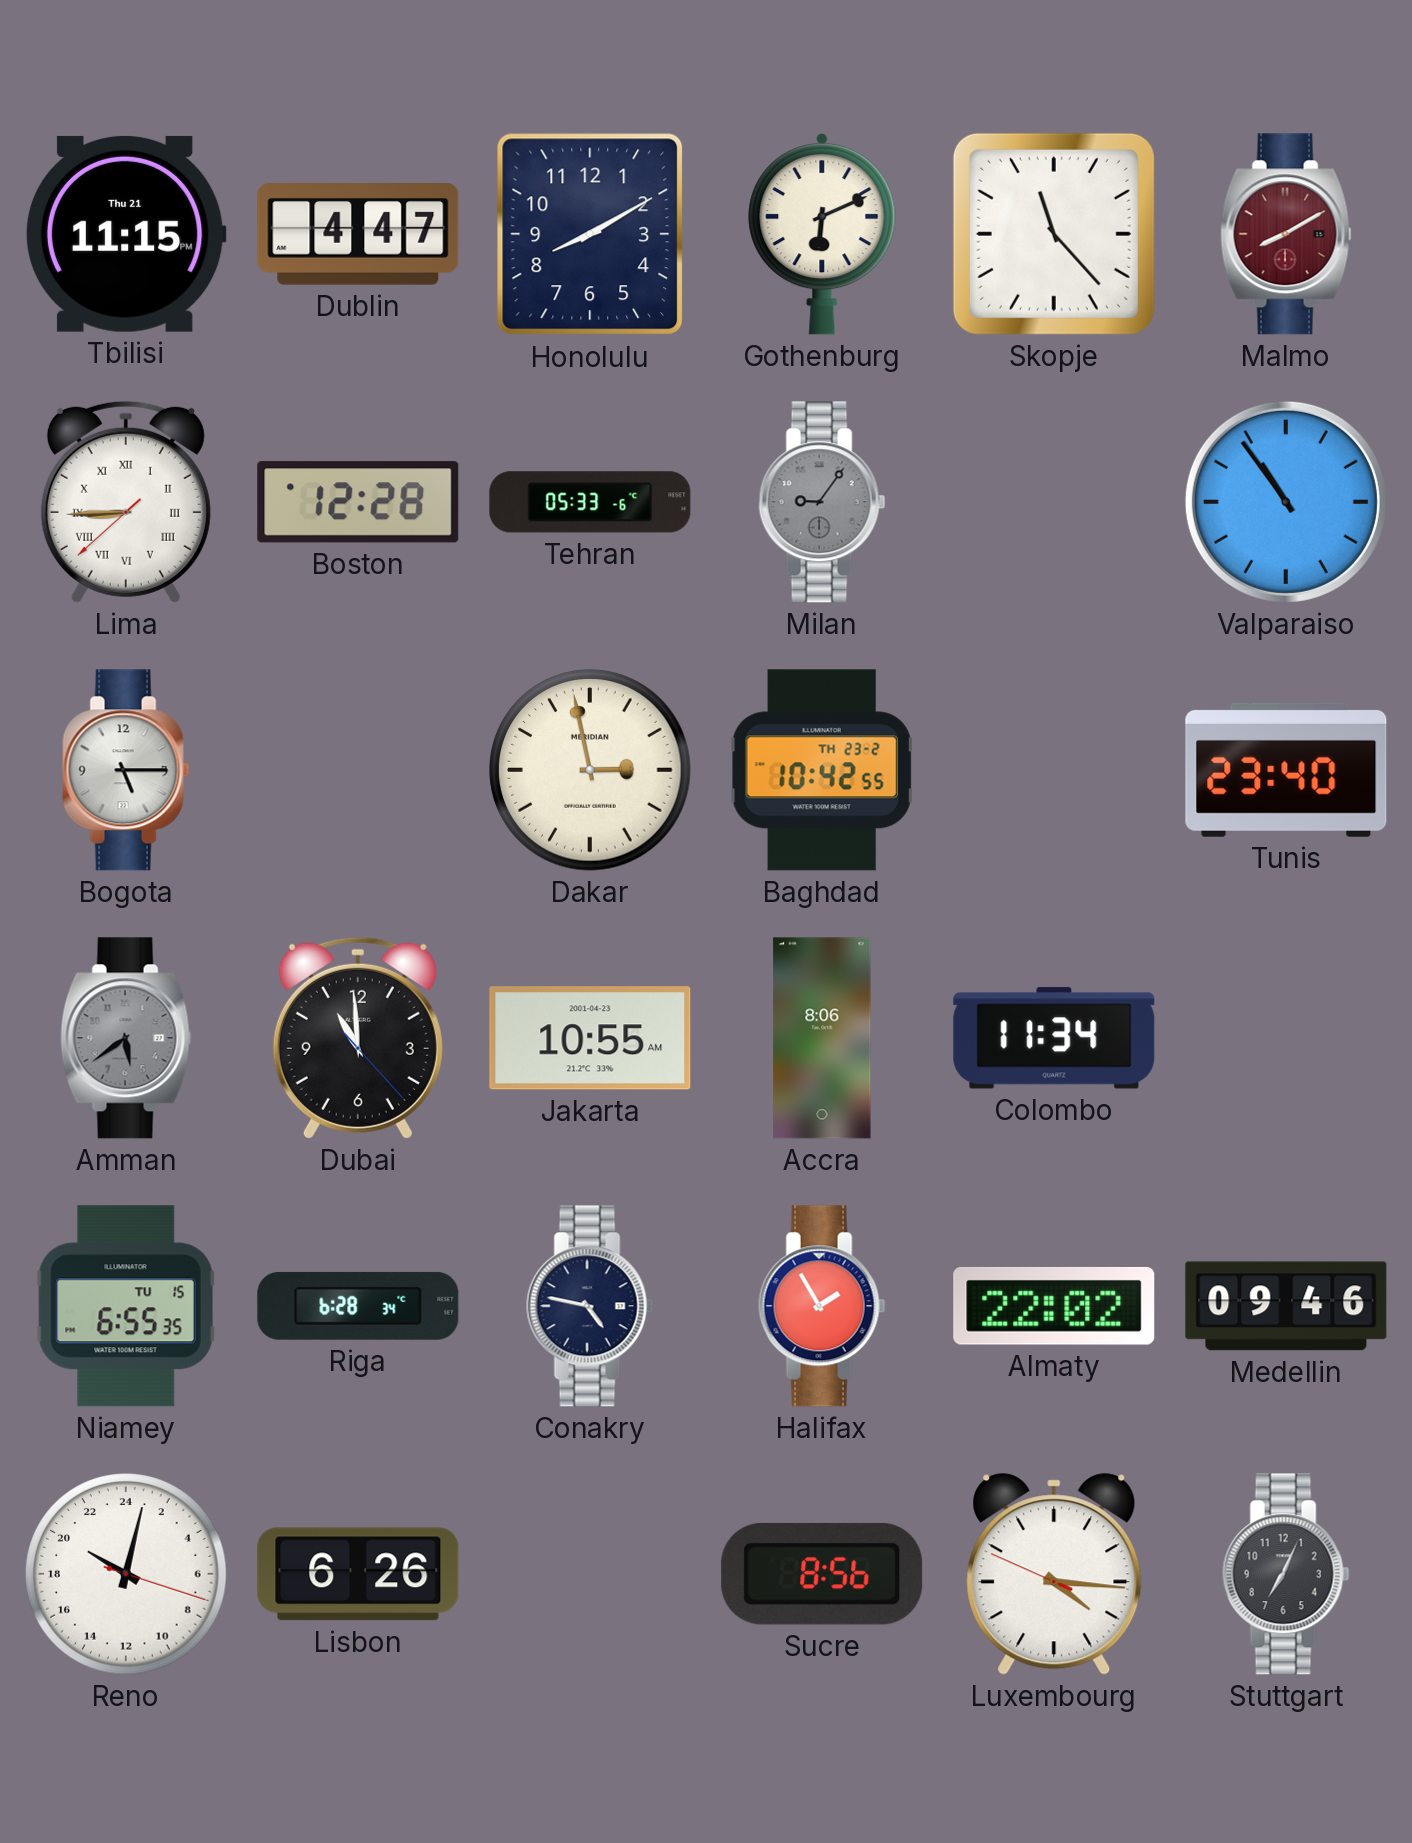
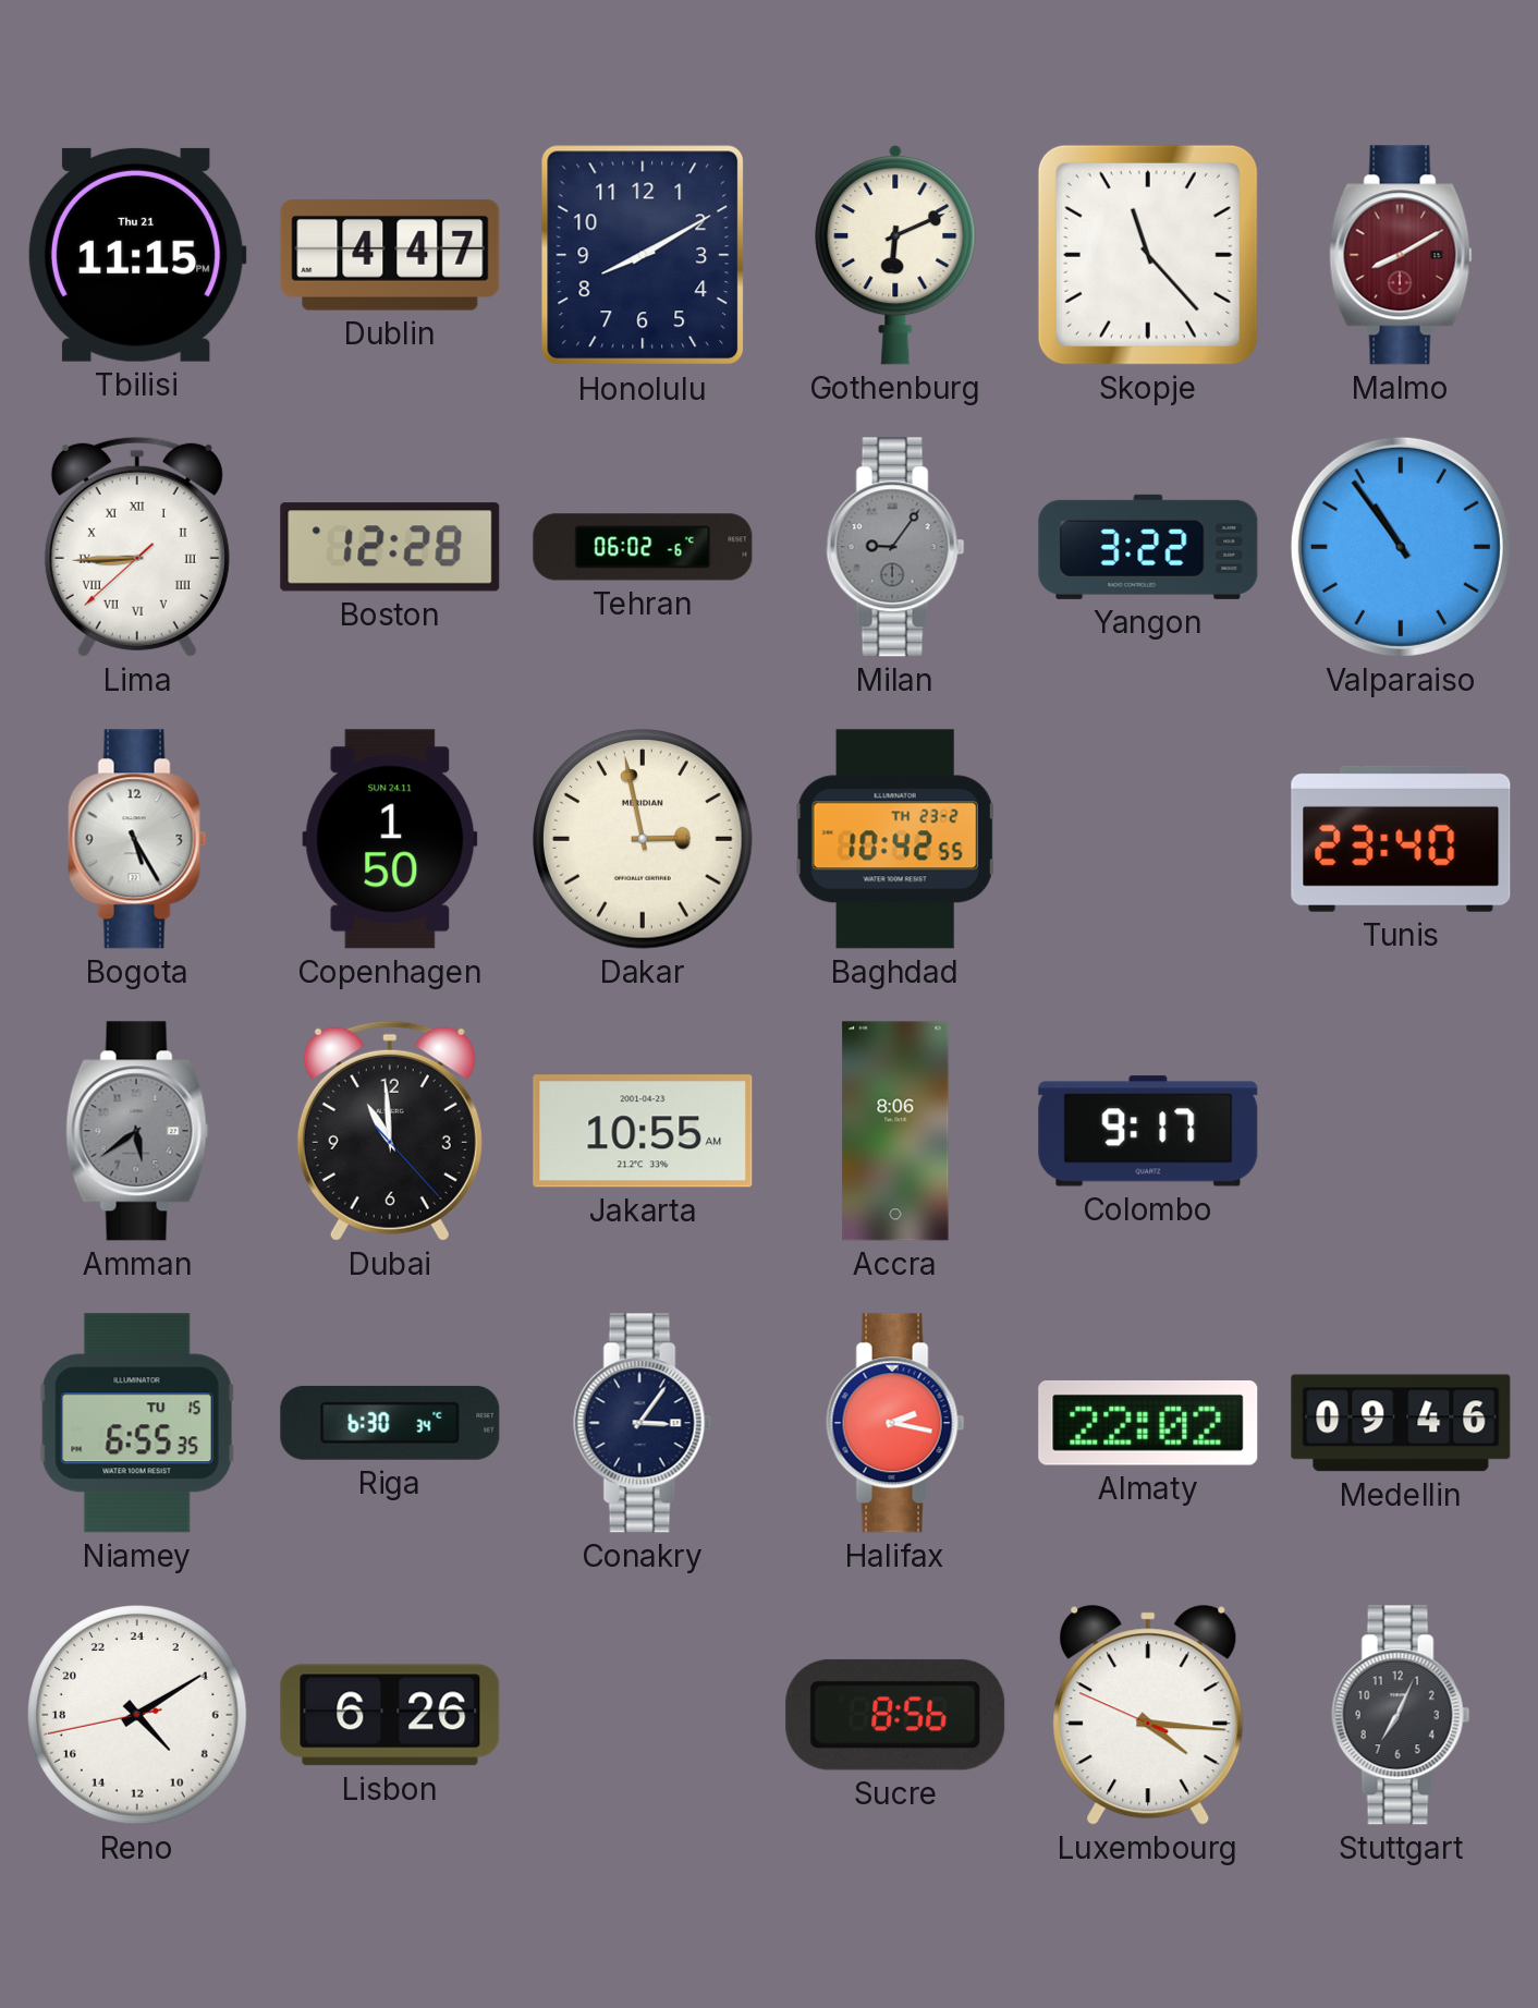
Tehran: 05:33 -> 06:02
Yangon: none -> 3:22
Bogota: 5:15 -> 5:25
Copenhagen: none -> 1:50
Colombo: 11:34 -> 9:17
Riga: 6:28 -> 6:30
Conakry: 4:47 -> 3:06
Halifax: 1:55 -> 2:17
Reno: 20:02 -> 9:09
